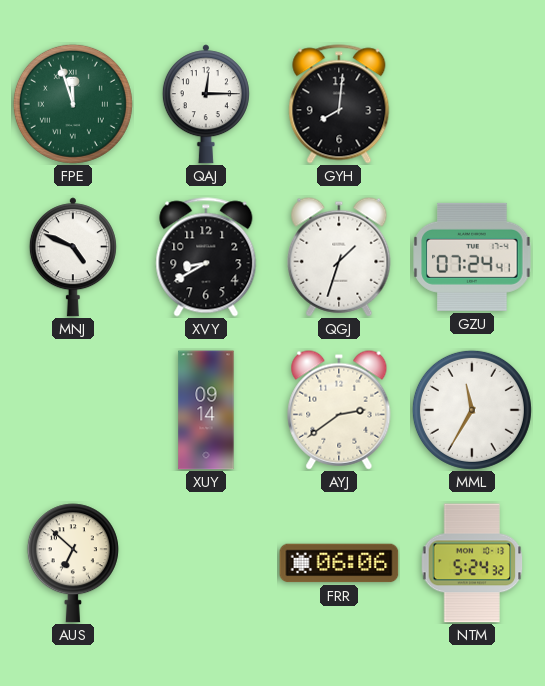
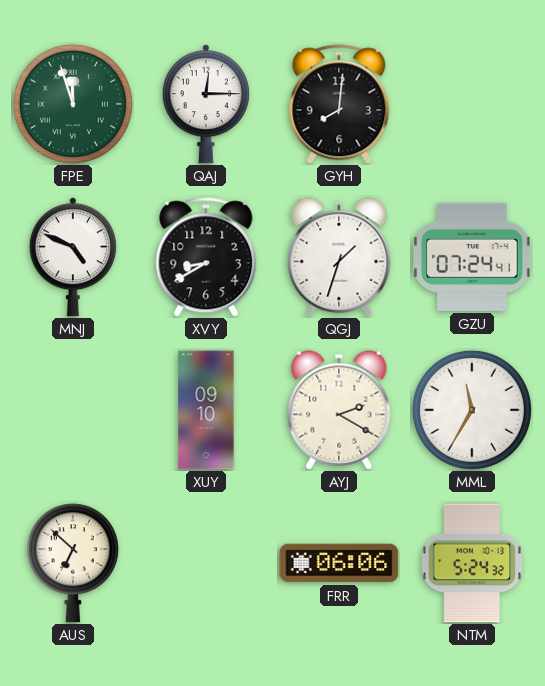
XUY: 09:14 -> 09:10
AYJ: 2:39 -> 2:20
